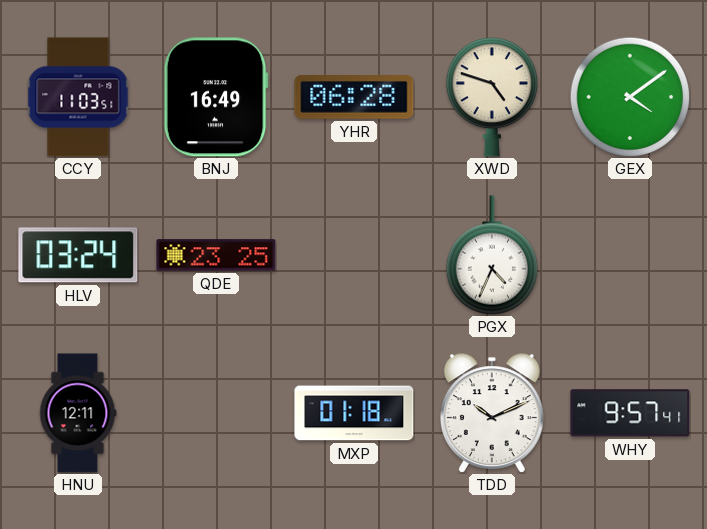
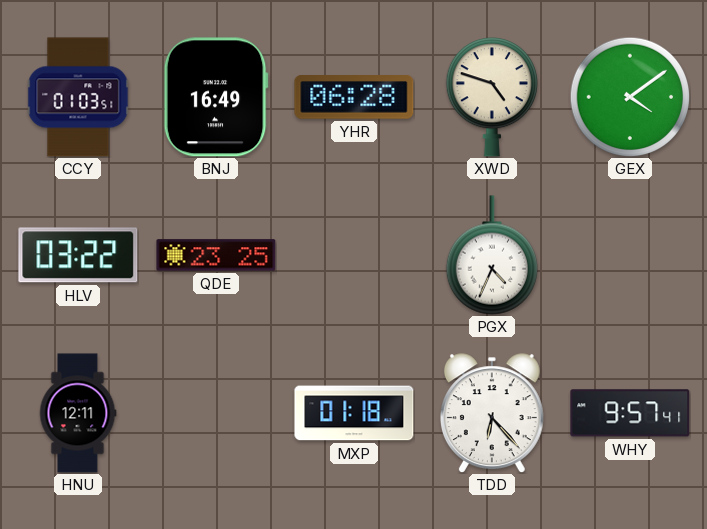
CCY: 11:03 -> 01:03
HLV: 03:24 -> 03:22
TDD: 10:11 -> 6:23
